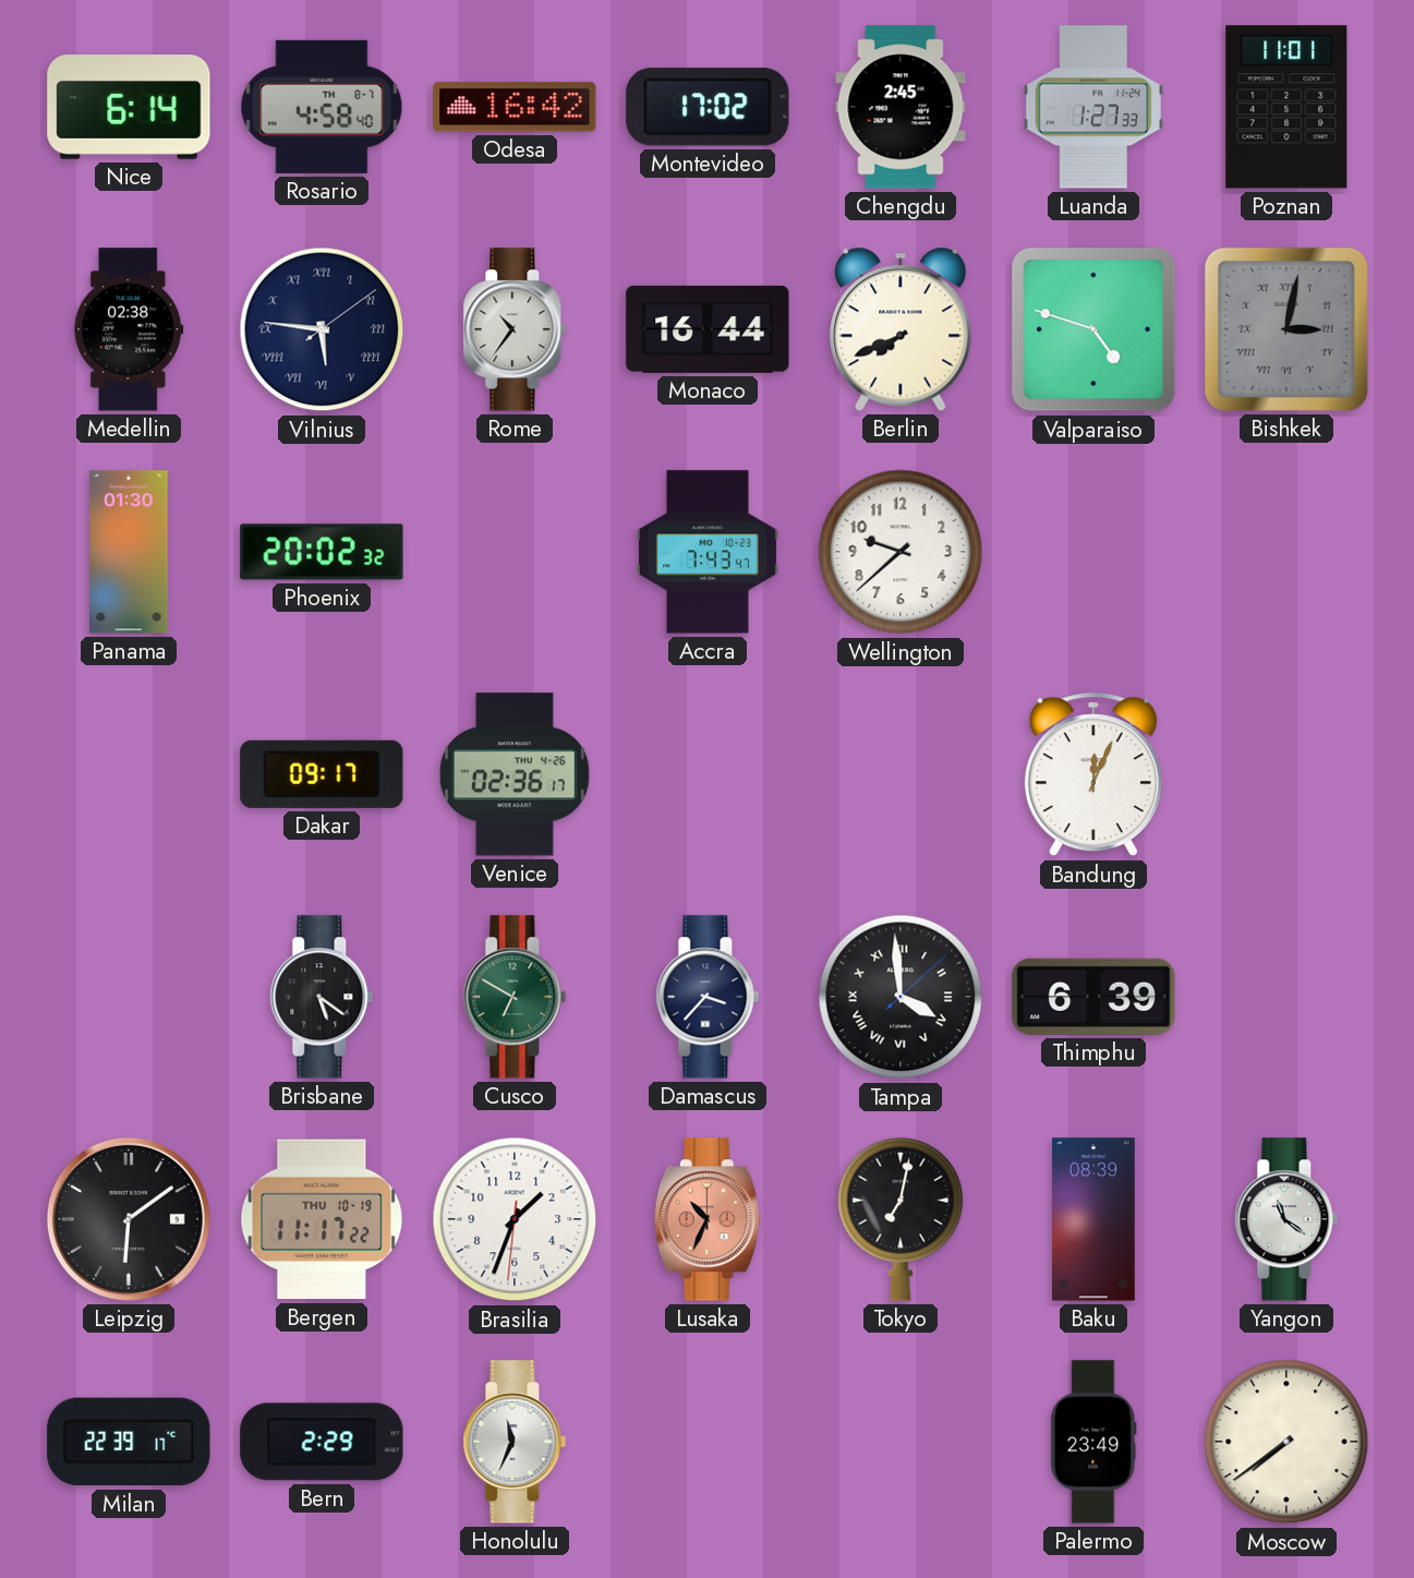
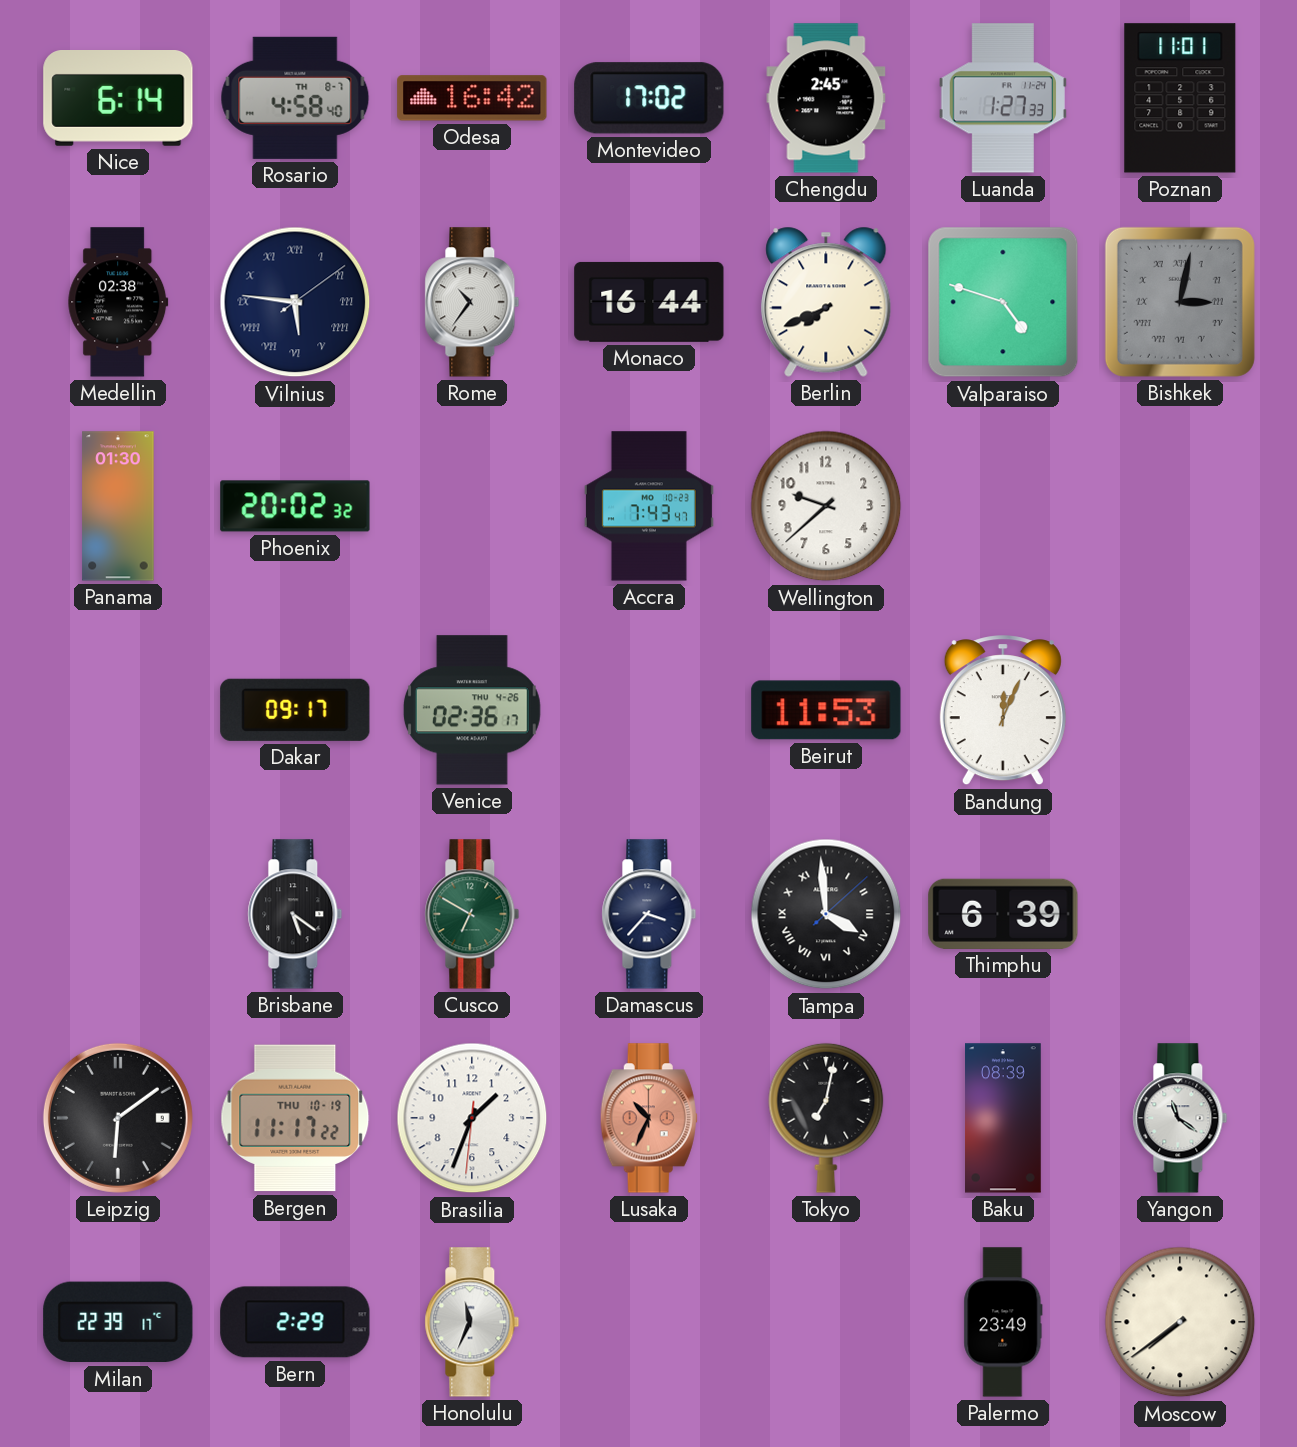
Beirut: none -> 11:53
